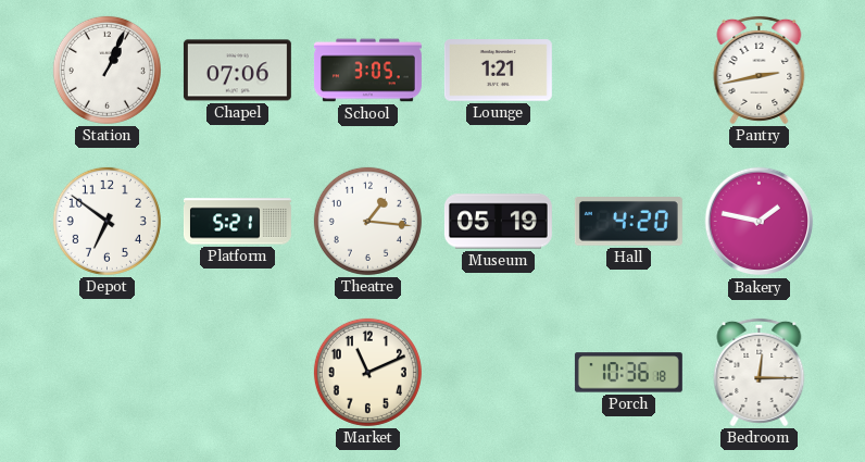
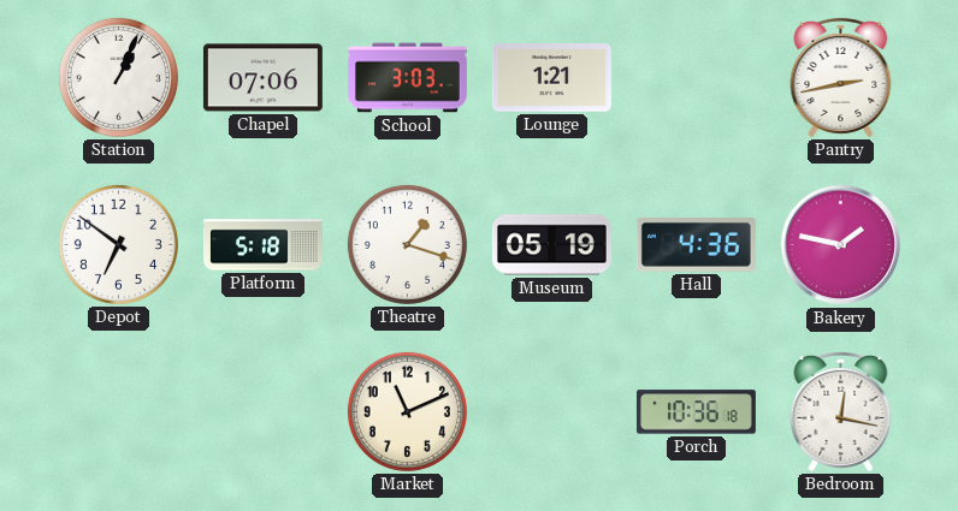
School: 3:05 -> 3:03
Platform: 5:21 -> 5:18
Theatre: 1:16 -> 1:18
Hall: 4:20 -> 4:36
Bedroom: 12:15 -> 12:17
